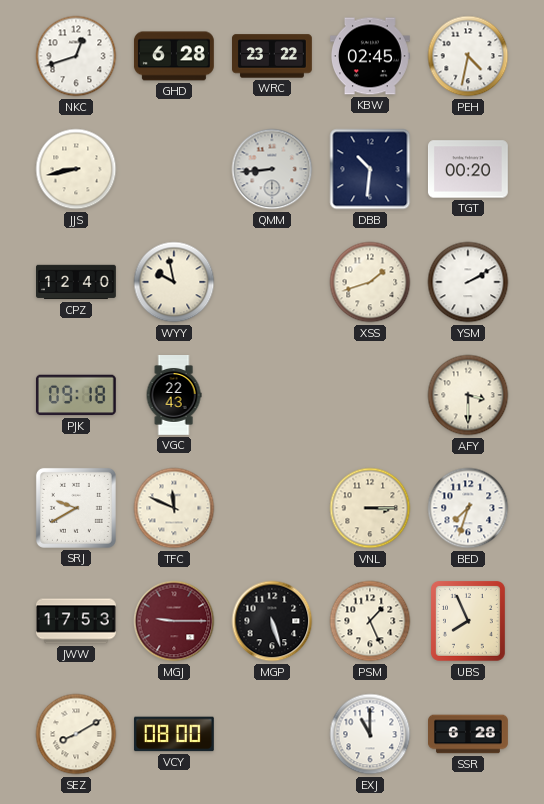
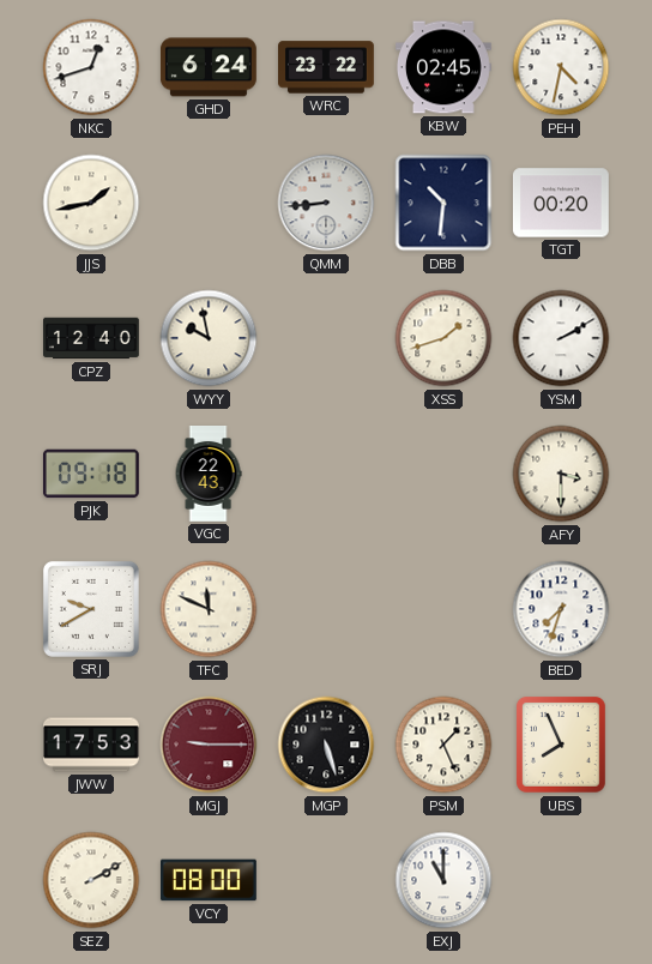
GHD: 6:28 -> 6:24
JJS: 8:43 -> 1:43
VNL: 3:15 -> none
SEZ: 8:10 -> 2:10
SSR: 6:28 -> none
